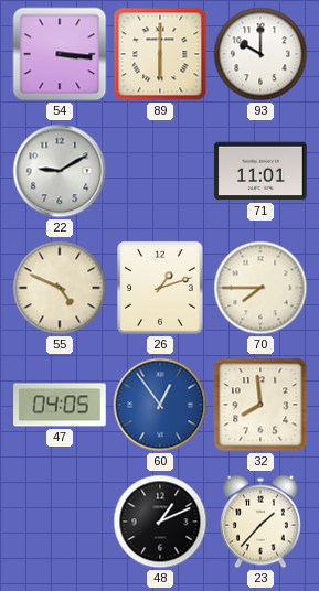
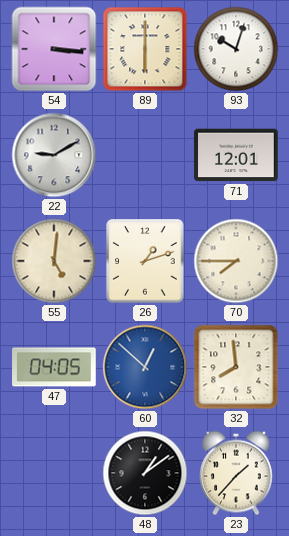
93: 10:00 -> 10:03
71: 11:01 -> 12:01
55: 4:49 -> 5:01
60: 12:54 -> 12:52
48: 1:11 -> 1:09
